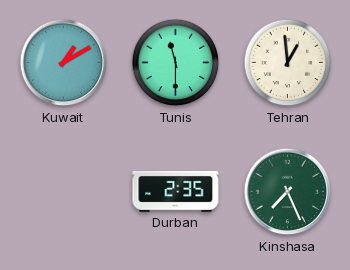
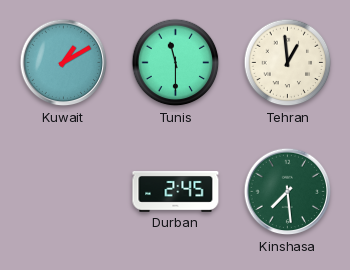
Durban: 2:35 -> 2:45
Kinshasa: 7:26 -> 7:29
